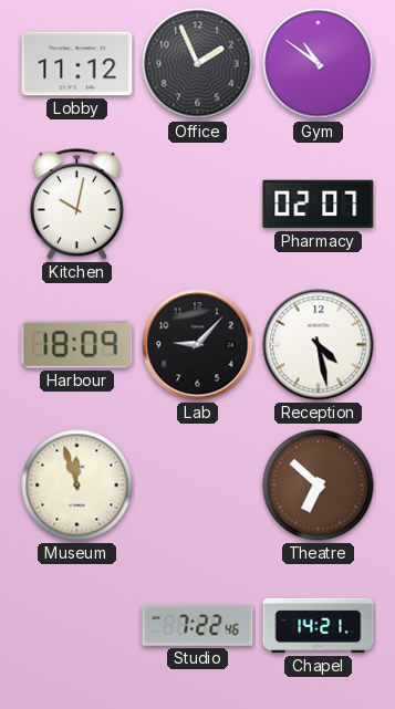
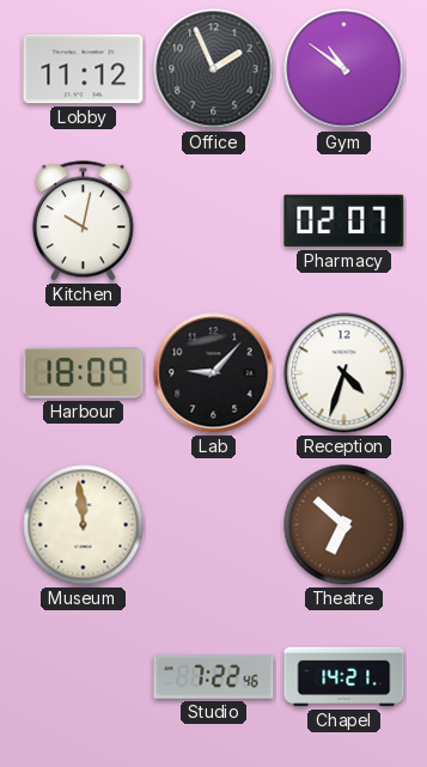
Reception: 4:28 -> 4:33
Museum: 11:57 -> 11:59
